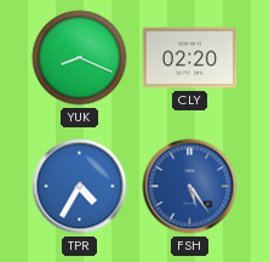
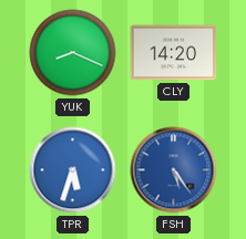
CLY: 02:20 -> 14:20
TPR: 4:35 -> 5:33
